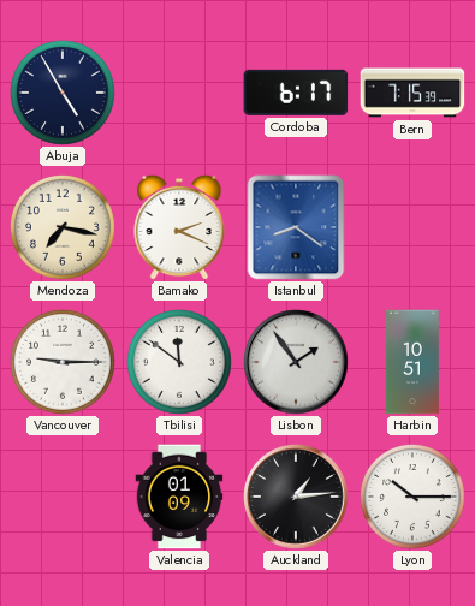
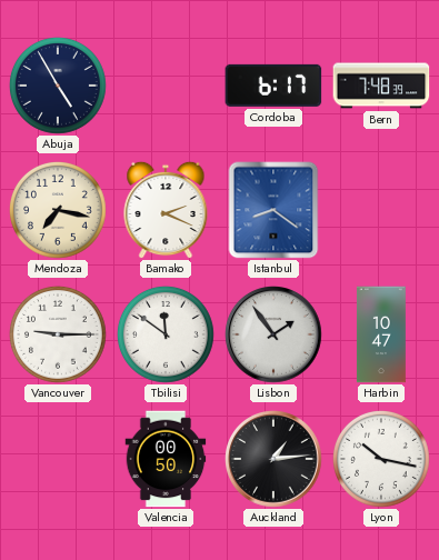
Bern: 7:15 -> 7:48
Harbin: 10:51 -> 10:47
Valencia: 01:09 -> 00:50
Lyon: 10:15 -> 10:17
